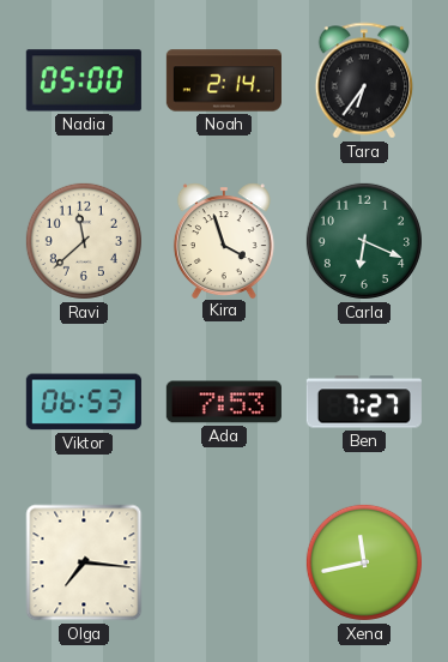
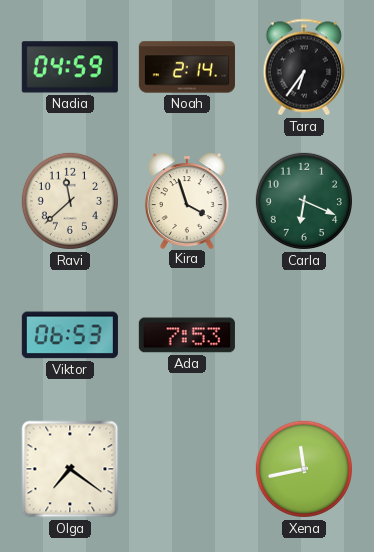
Nadia: 05:00 -> 04:59
Ben: 7:27 -> none
Olga: 7:16 -> 7:21
